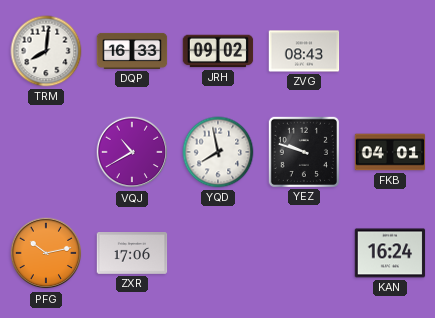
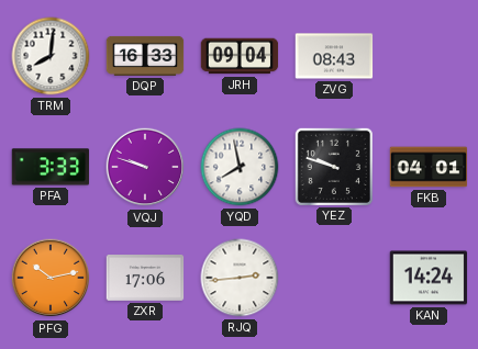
JRH: 09:02 -> 09:04
PFA: none -> 3:33
VQJ: 10:40 -> 9:48
RJQ: none -> 2:44
KAN: 16:24 -> 14:24
